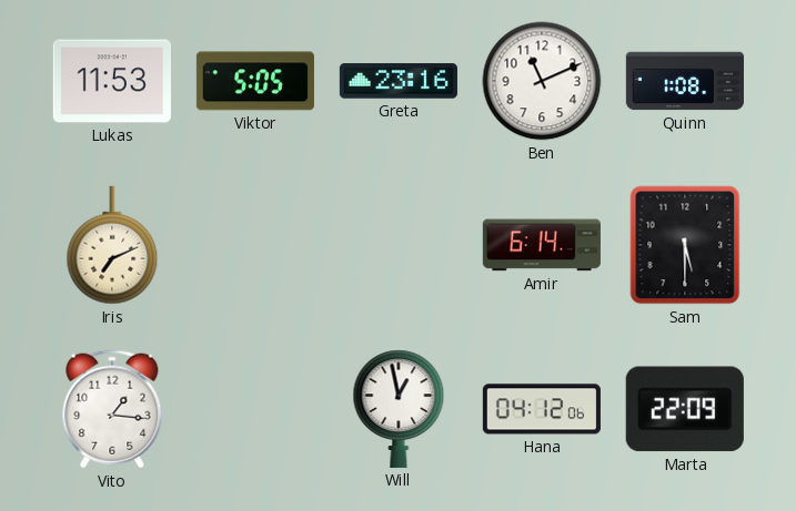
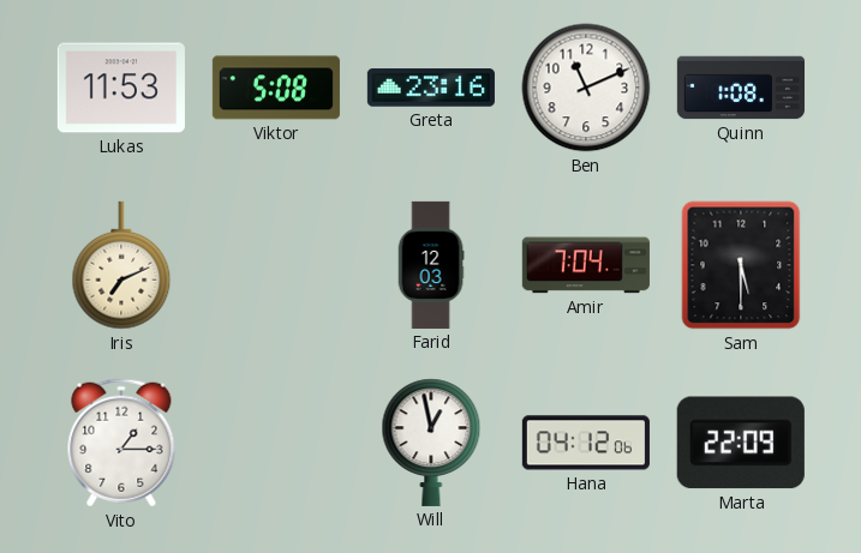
Viktor: 5:05 -> 5:08
Farid: none -> 12:03
Amir: 6:14 -> 7:04
Vito: 1:16 -> 1:15
